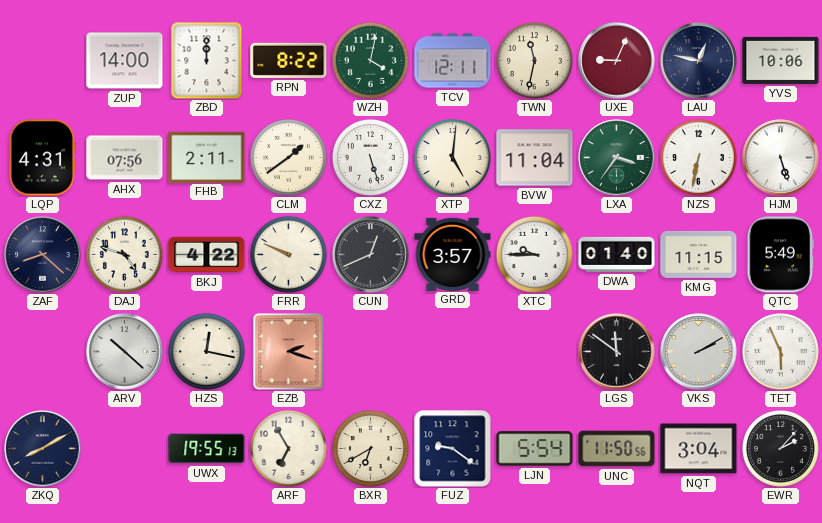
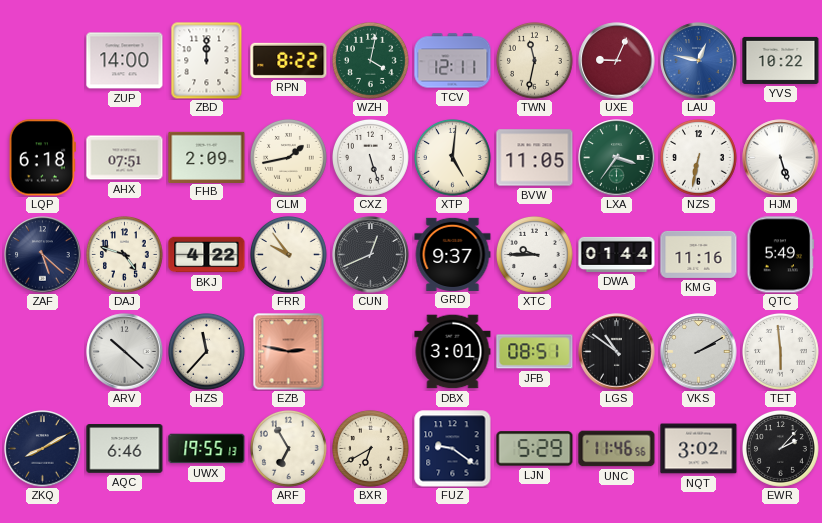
LAU dial: navy -> blue
YVS: 10:06 -> 10:22
LQP: 4:31 -> 6:18
AHX: 07:56 -> 07:51
FHB: 2:11 -> 2:09
CLM: 1:39 -> 1:43
BVW: 11:04 -> 11:05
ZAF: 8:22 -> 5:22
FRR: 9:49 -> 9:54
GRD: 3:57 -> 9:37
DWA: 01:40 -> 01:44
KMG: 11:15 -> 11:16
HZS: 12:17 -> 11:37
EZB: 2:18 -> 2:47
DBX: none -> 3:01
JFB: none -> 08:51
LGS: 11:51 -> 10:51
TET: 5:56 -> 5:59
AQC: none -> 6:46
LJN: 5:54 -> 5:29
UNC: 11:50 -> 11:46
NQT: 3:04 -> 3:02
